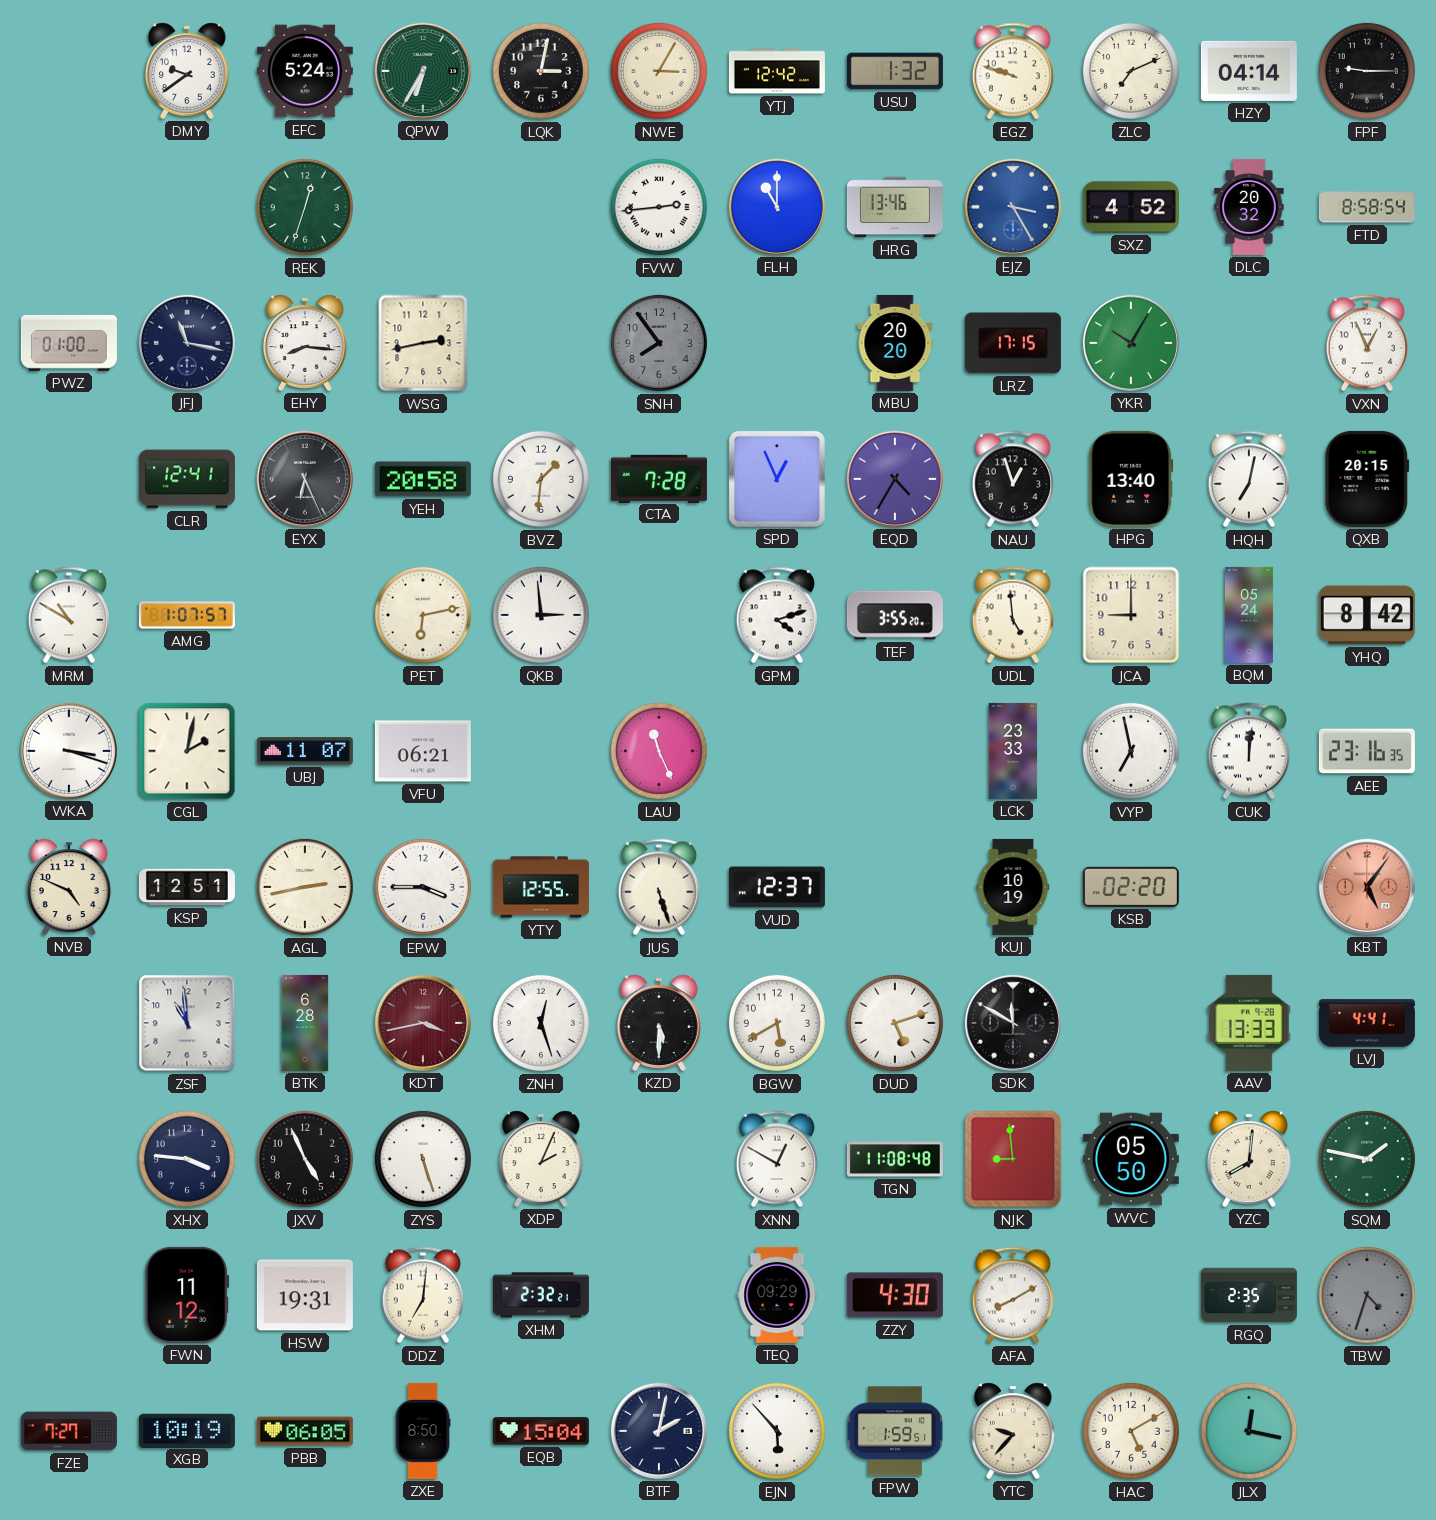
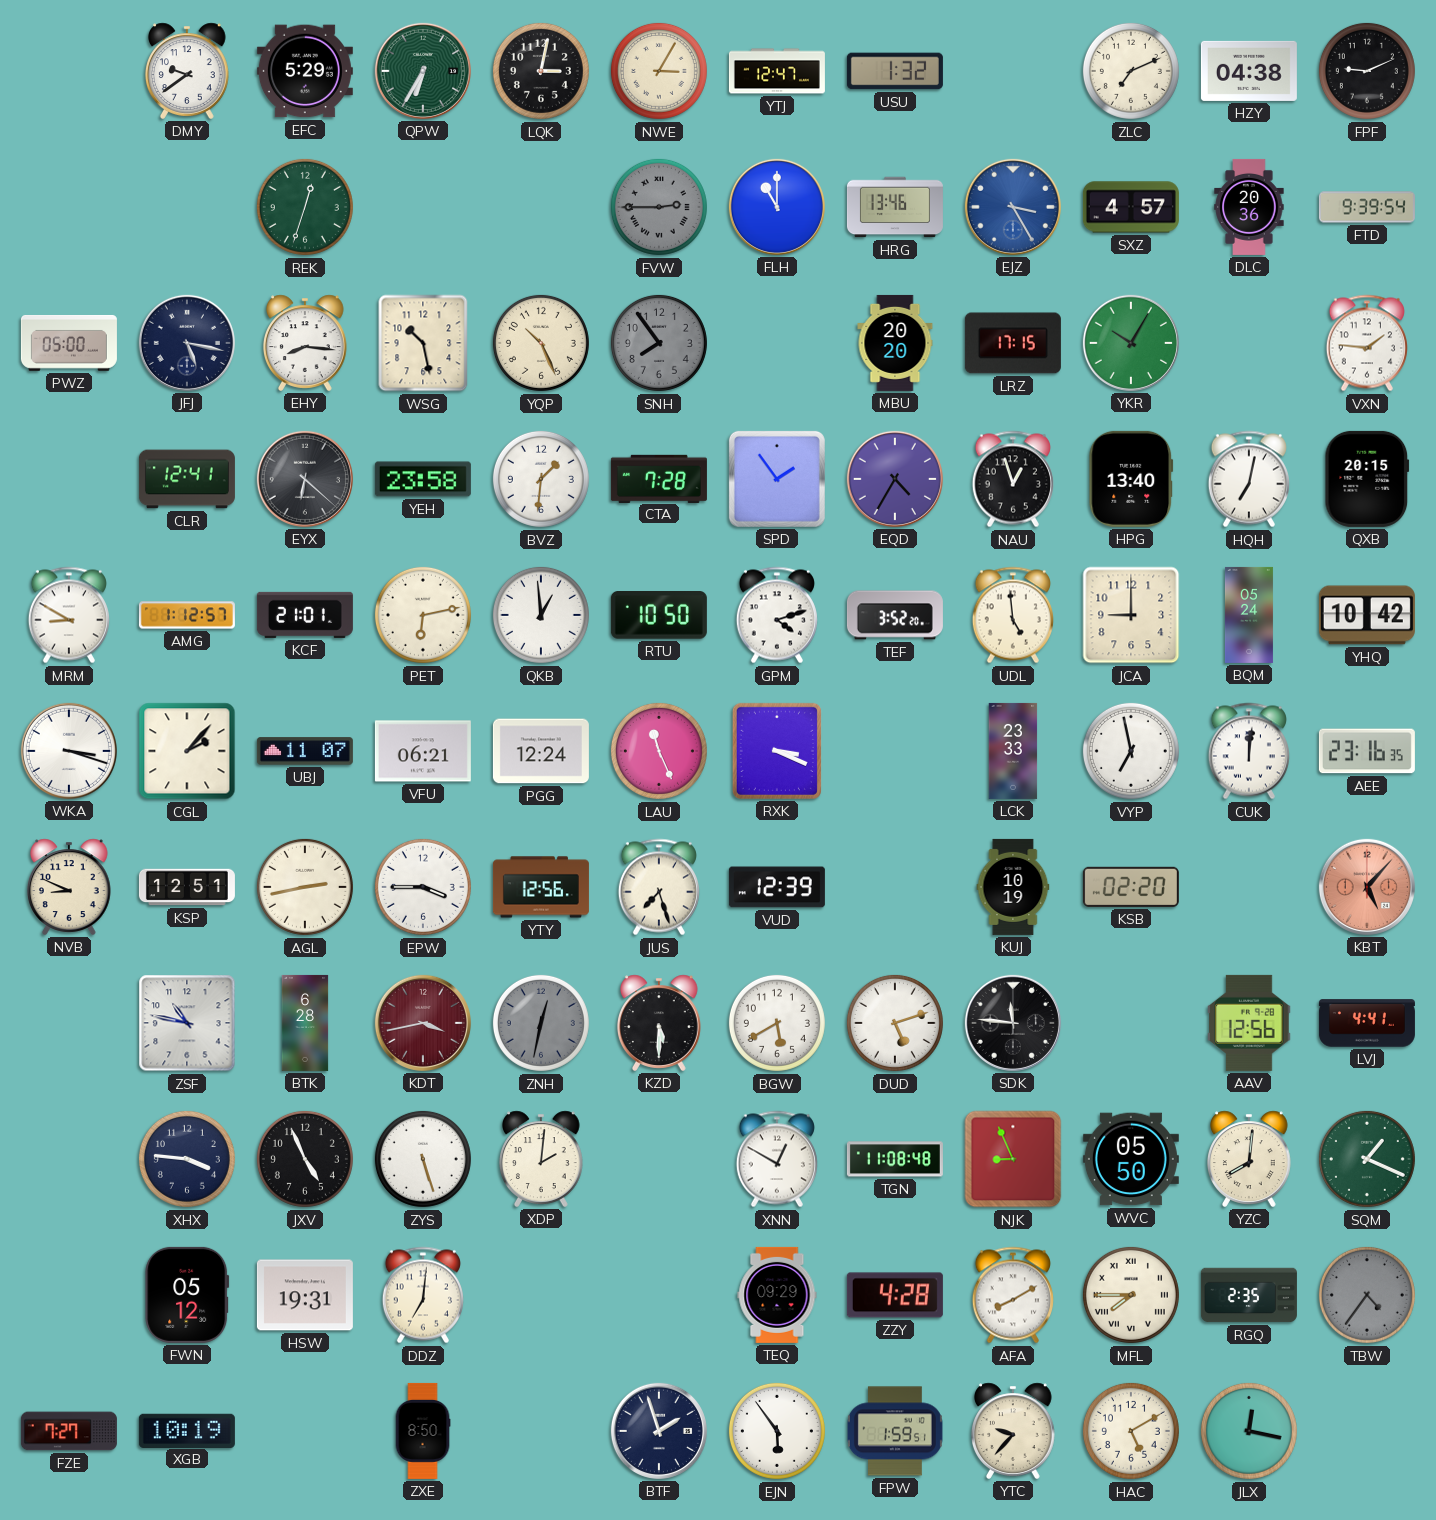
EFC: 5:24 -> 5:29
YTJ: 12:42 -> 12:47
EGZ: 9:48 -> none
HZY: 04:14 -> 04:38
FPF: 9:15 -> 9:11
FVW: 2:44 -> 2:45
FVW dial: white -> grey
SXZ: 4:52 -> 4:57
DLC: 20:32 -> 20:36
FTD: 8:58 -> 9:39
PWZ: 01:00 -> 05:00
JFJ: 11:17 -> 5:17
WSG: 2:43 -> 10:28
YQP: none -> 10:26
VXN: 12:56 -> 1:46
EYX: 6:26 -> 6:22
YEH: 20:58 -> 23:58
SPD: 12:56 -> 1:54
MRM: 10:50 -> 8:50
AMG: 1:07 -> 1:12
KCF: none -> 21:01
QKB: 2:59 -> 12:59
RTU: none -> 10:50
TEF: 3:55 -> 3:52
YHQ: 8:42 -> 10:42
CGL: 2:02 -> 2:07
PGG: none -> 12:24
RXK: none -> 3:19
NVB: 4:49 -> 8:49
YTY: 12:55 -> 12:56
JUS: 5:27 -> 7:27
VUD: 12:37 -> 12:39
KBT: 5:06 -> 5:07
ZSF: 10:59 -> 10:47
ZNH: 12:27 -> 12:32
ZNH dial: white -> grey
SDK: 11:50 -> 11:46
AAV: 13:33 -> 12:56
XDP: 2:04 -> 2:01
NJK: 8:59 -> 8:56
SQM: 1:47 -> 1:19
FWN: 11:12 -> 05:12
XHM: 2:32 -> none
ZZY: 4:30 -> 4:28
MFL: none -> 7:45
TBW: 4:33 -> 4:36
PBB: 06:05 -> none
EQB: 15:04 -> none
BTF: 2:02 -> 1:57
EJN: 5:53 -> 5:54
